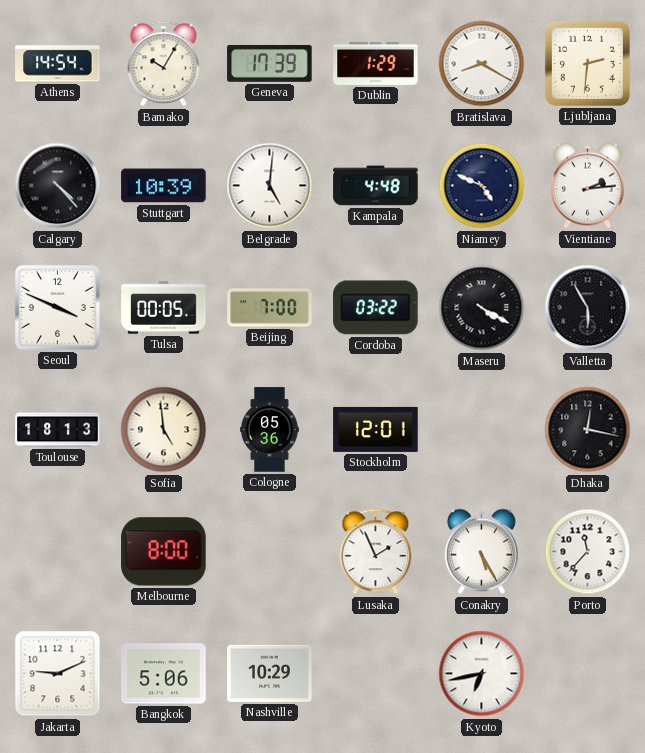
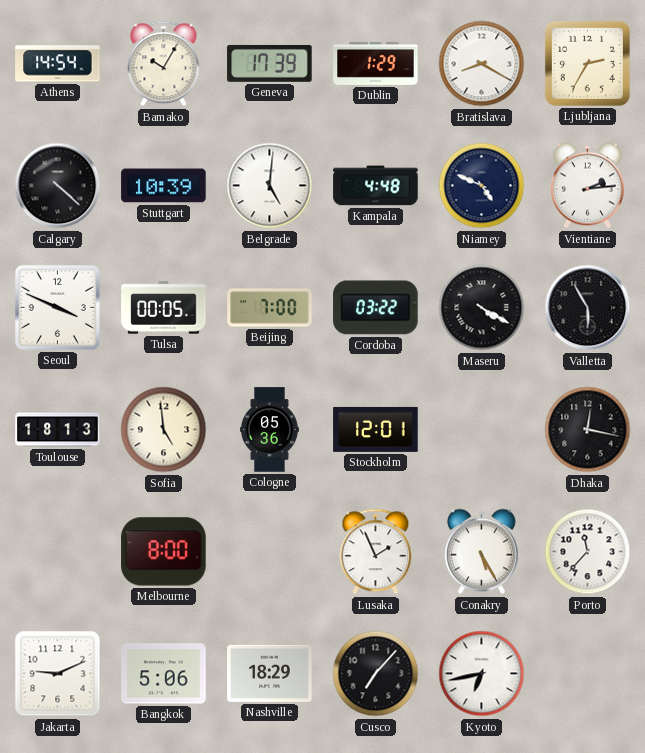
Ljubljana: 2:31 -> 2:35
Calgary: 4:23 -> 4:22
Nashville: 10:29 -> 18:29
Cusco: none -> 7:07
